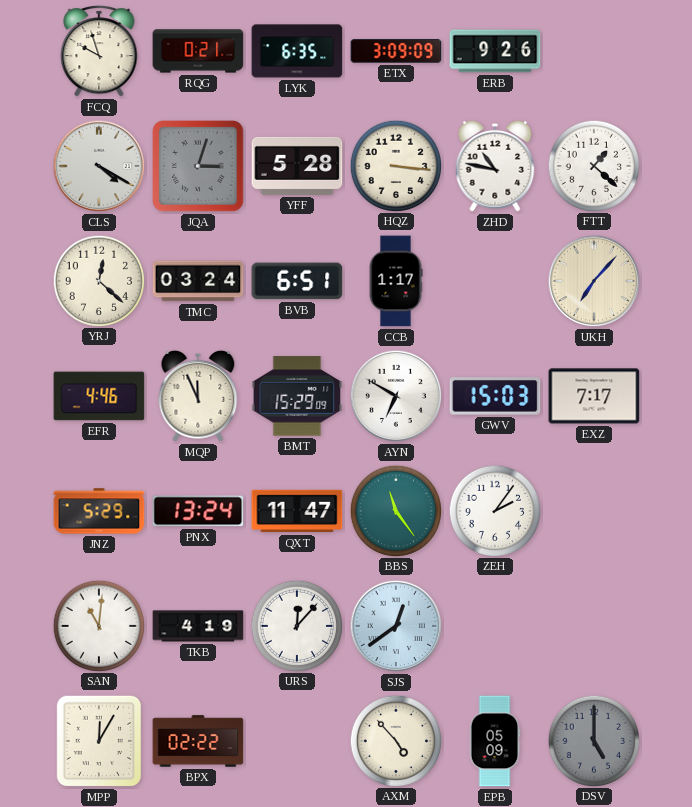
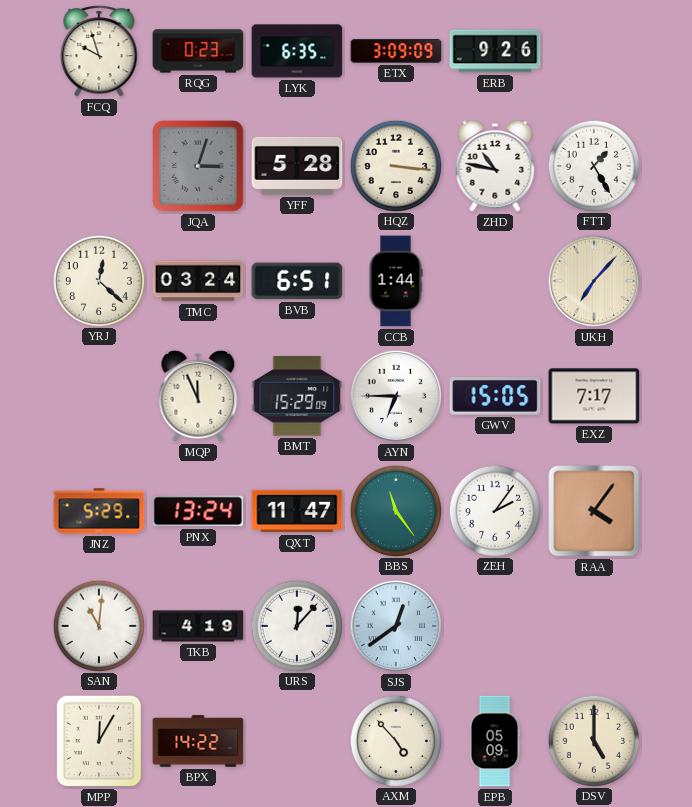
RQG: 0:21 -> 0:23
CLS: 4:20 -> none
FTT: 1:22 -> 1:25
CCB: 1:17 -> 1:44
EFR: 4:46 -> none
AYN: 6:50 -> 6:45
GWV: 15:03 -> 15:05
RAA: none -> 4:06
BPX: 02:22 -> 14:22
DSV dial: grey -> cream
